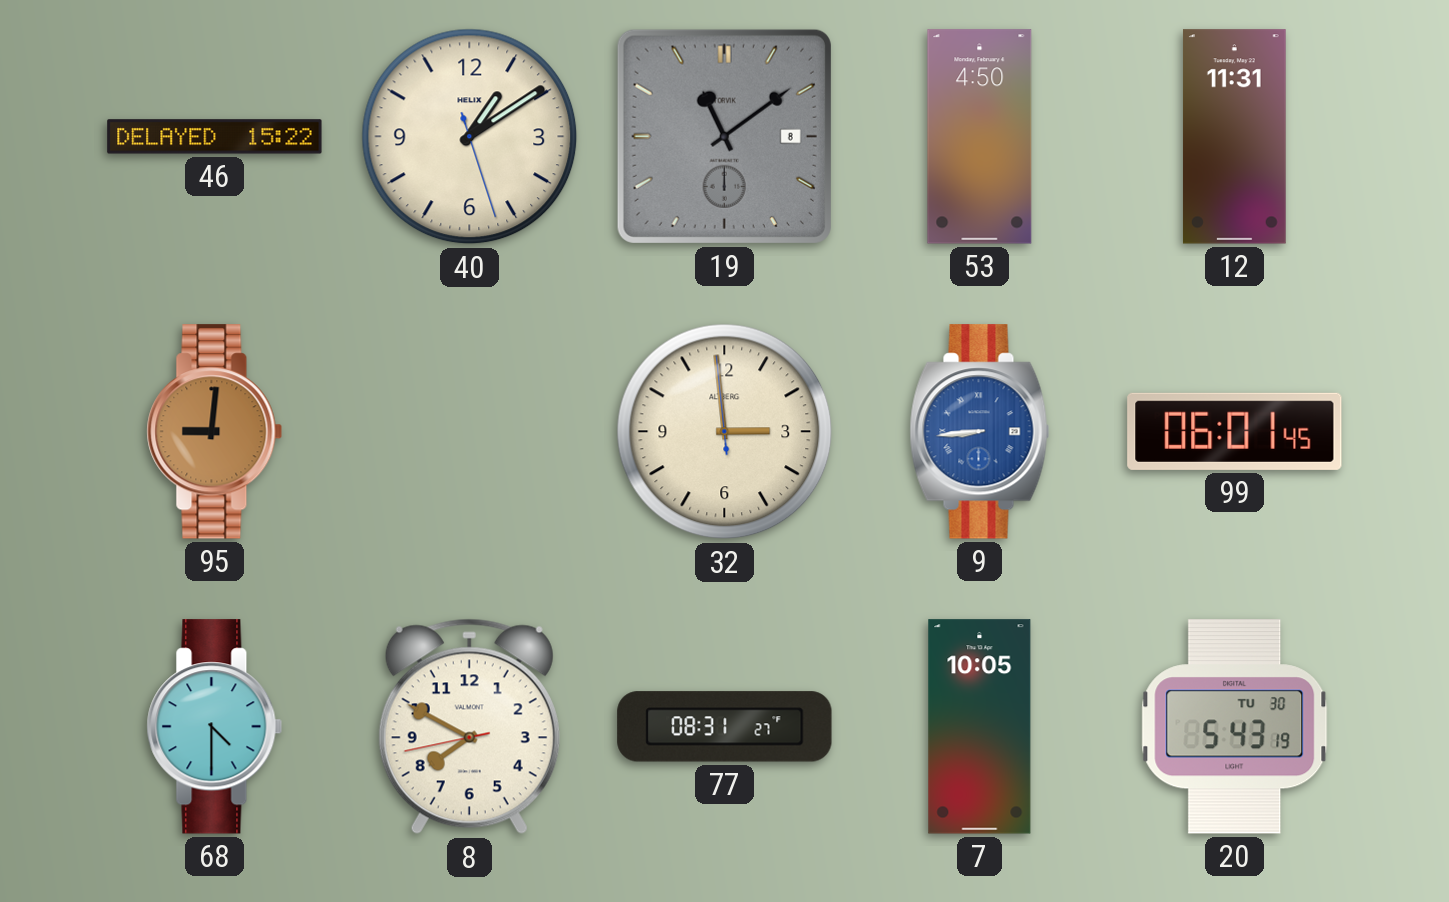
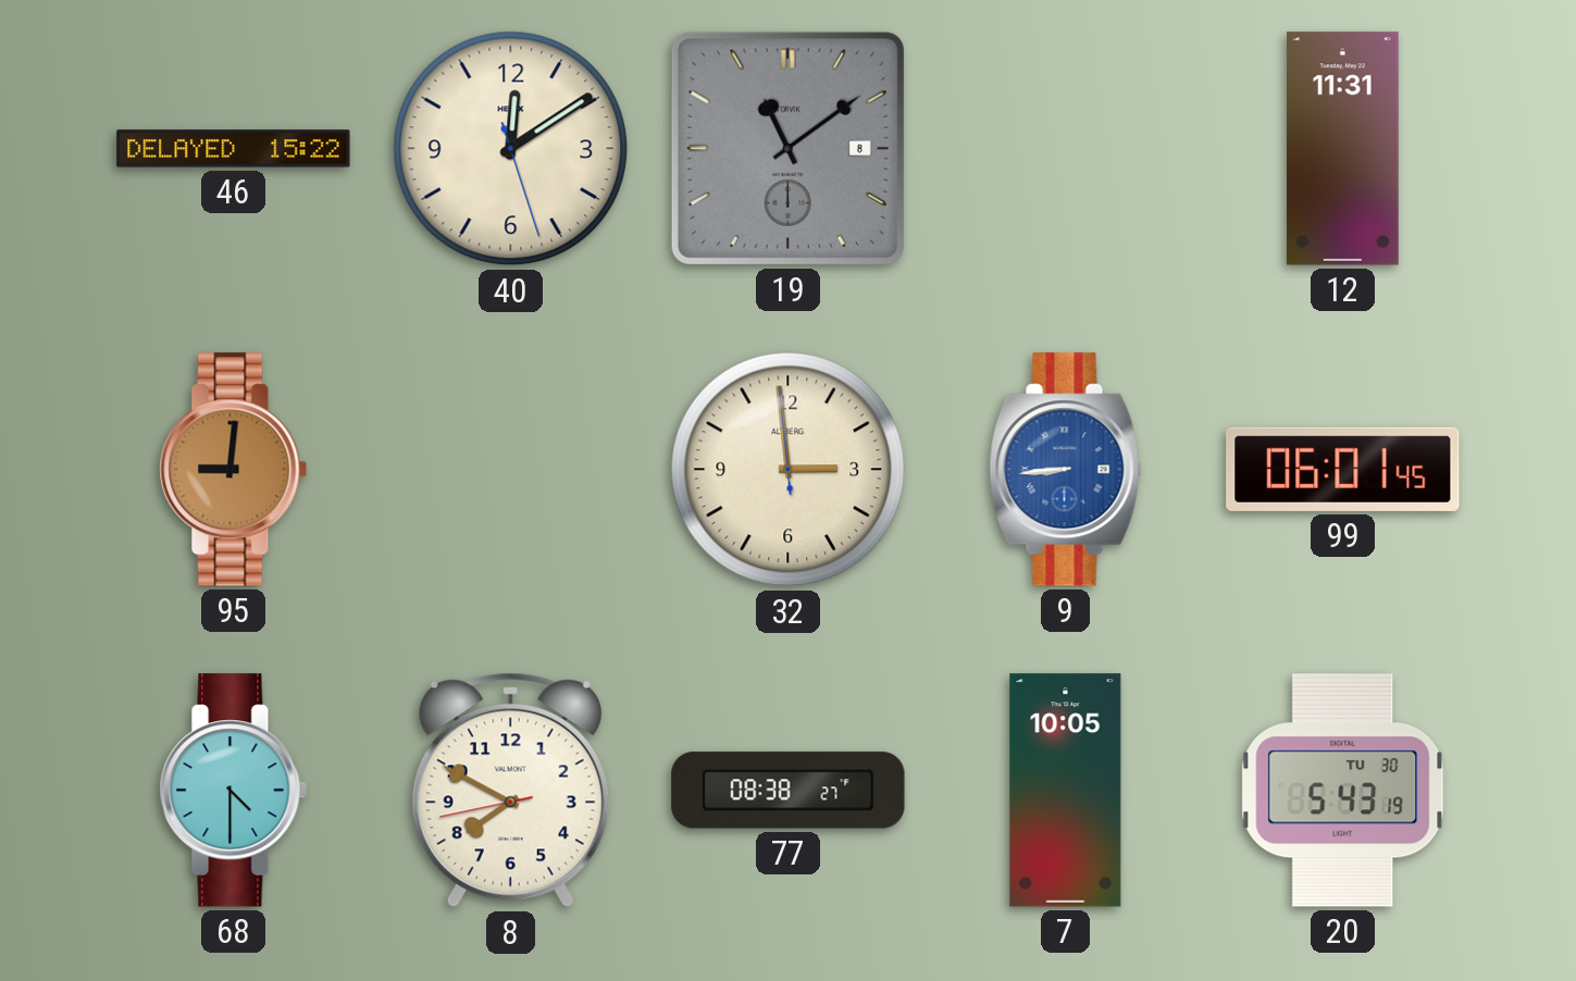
40: 1:09 -> 12:09
53: 4:50 -> none
77: 08:31 -> 08:38
